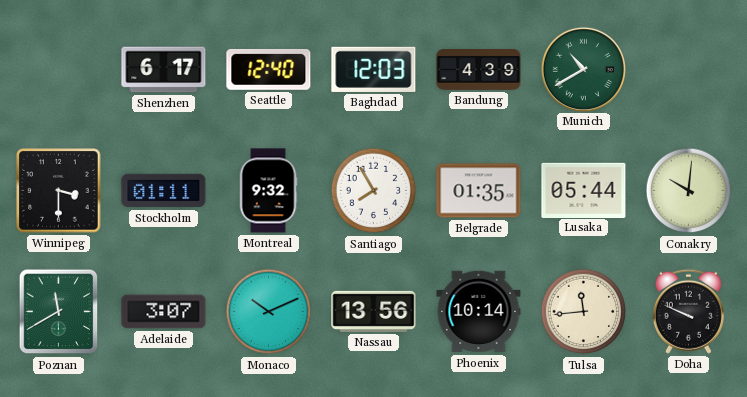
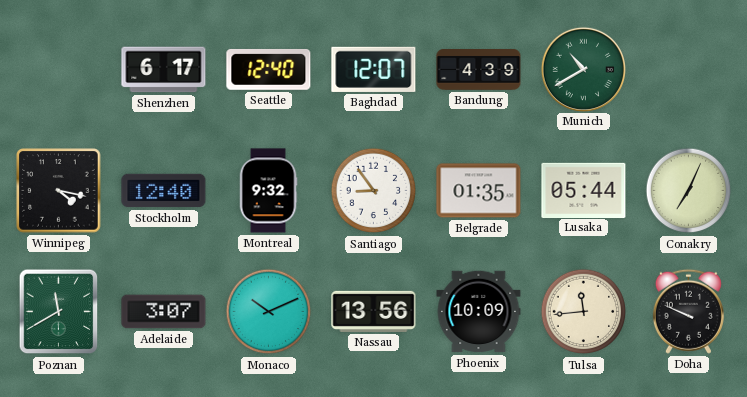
Baghdad: 12:03 -> 12:07
Winnipeg: 3:30 -> 4:17
Stockholm: 01:11 -> 12:40
Santiago: 7:55 -> 8:54
Conakry: 10:01 -> 7:04
Phoenix: 10:14 -> 10:09
